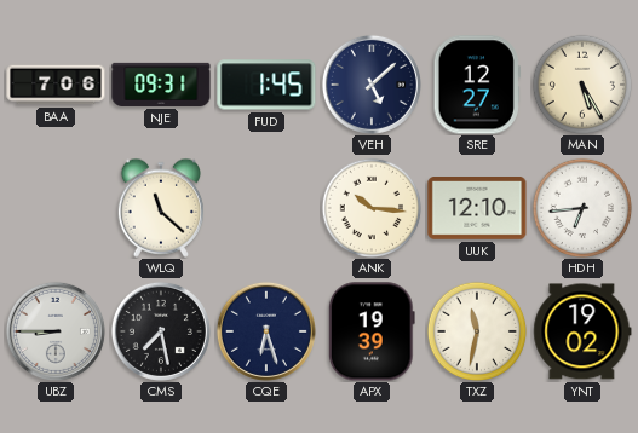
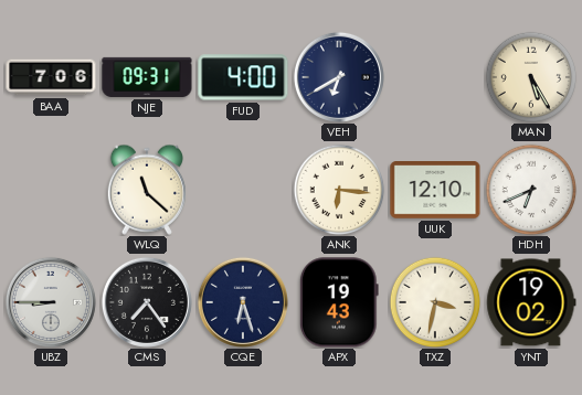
FUD: 1:45 -> 4:00
VEH: 5:08 -> 6:40
SRE: 12:27 -> none
ANK: 10:16 -> 6:16
HDH: 6:44 -> 6:41
CMS: 7:28 -> 7:24
APX: 19:39 -> 19:43
TXZ: 11:32 -> 3:32
